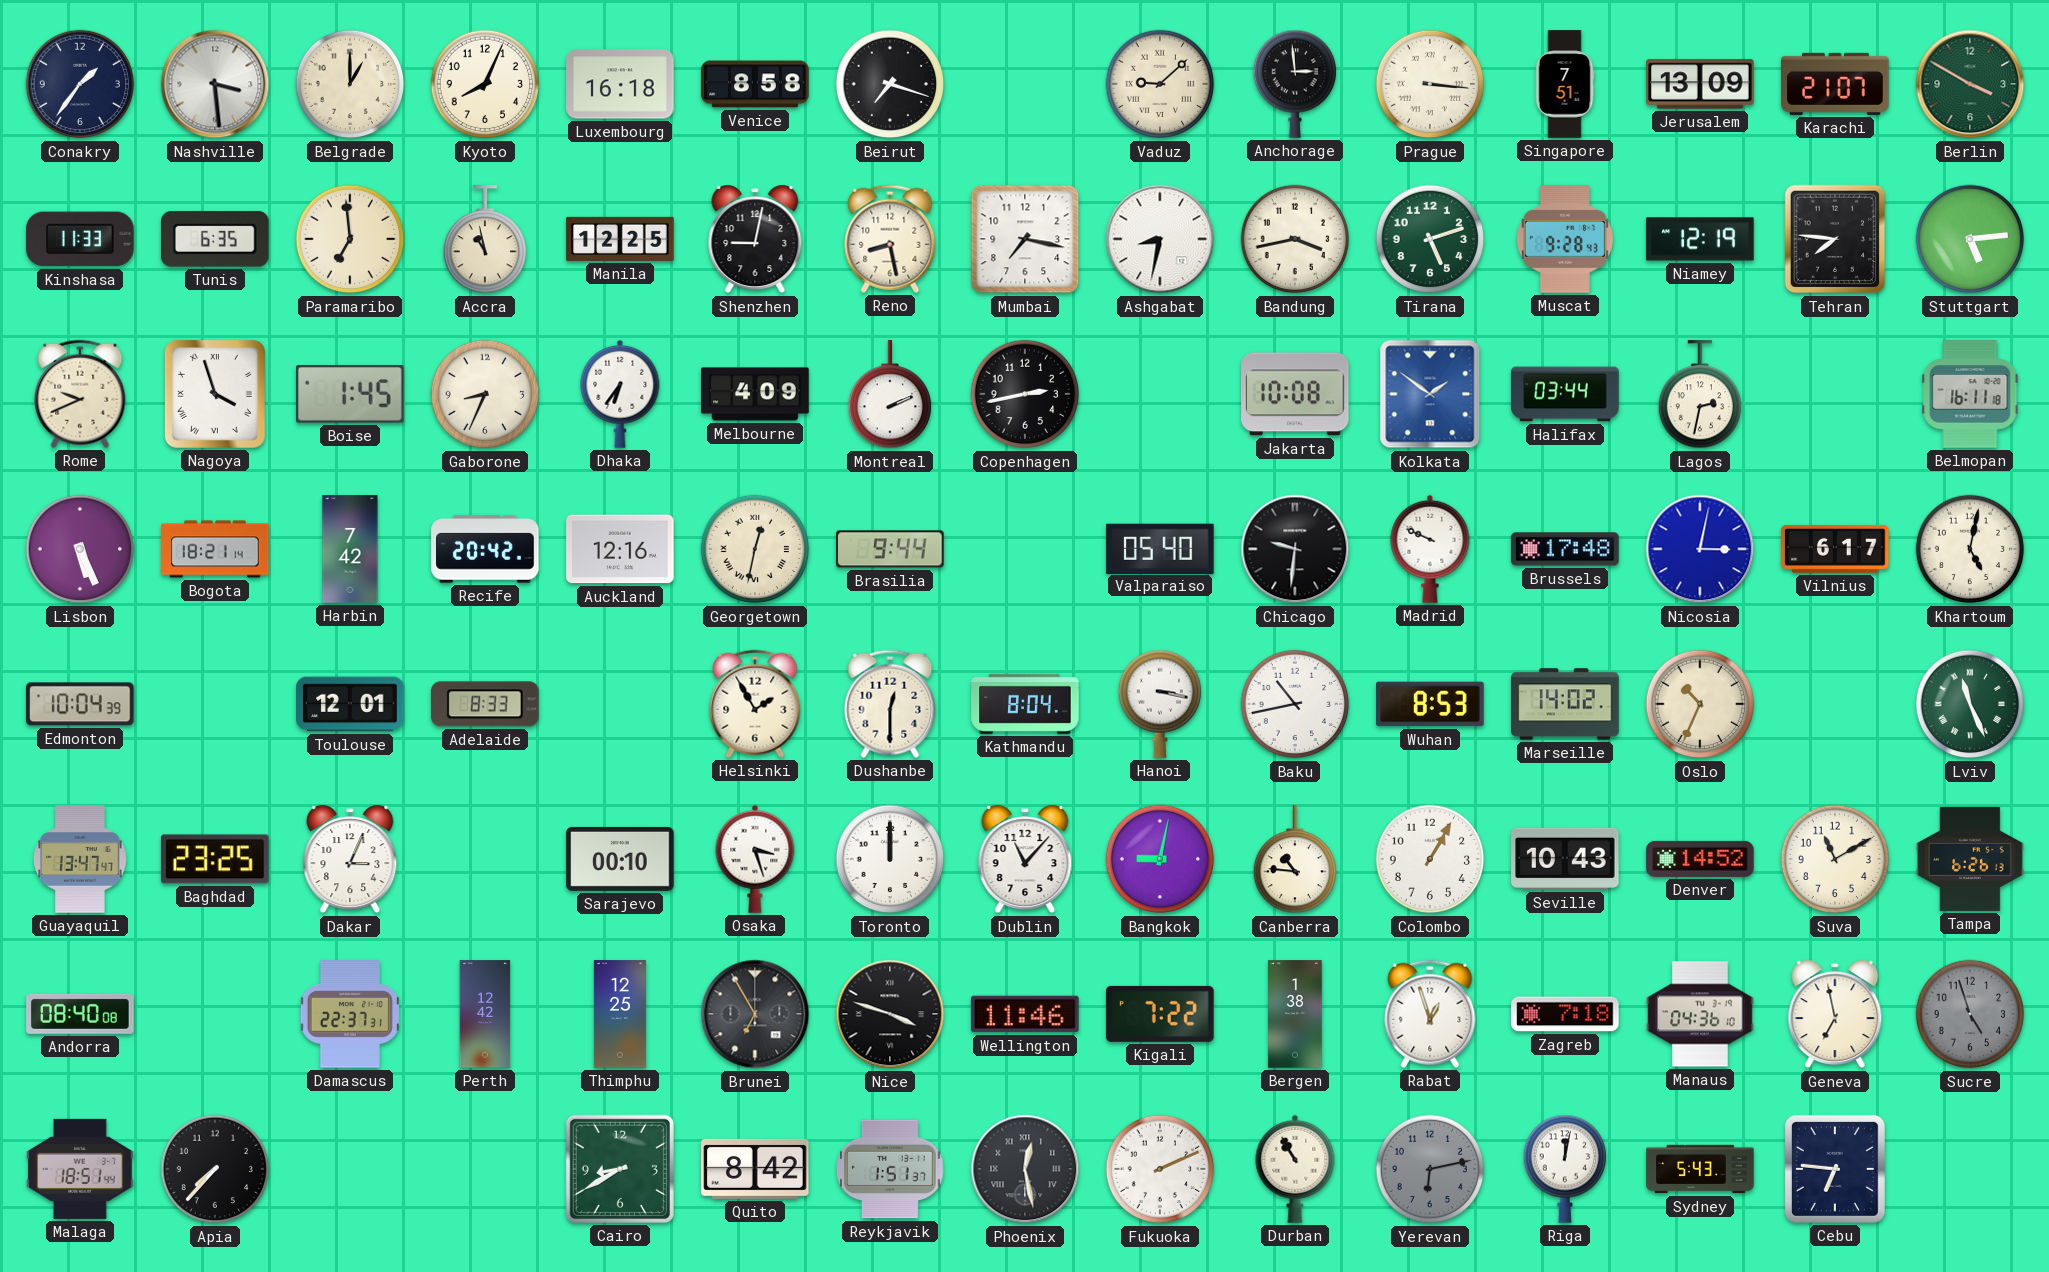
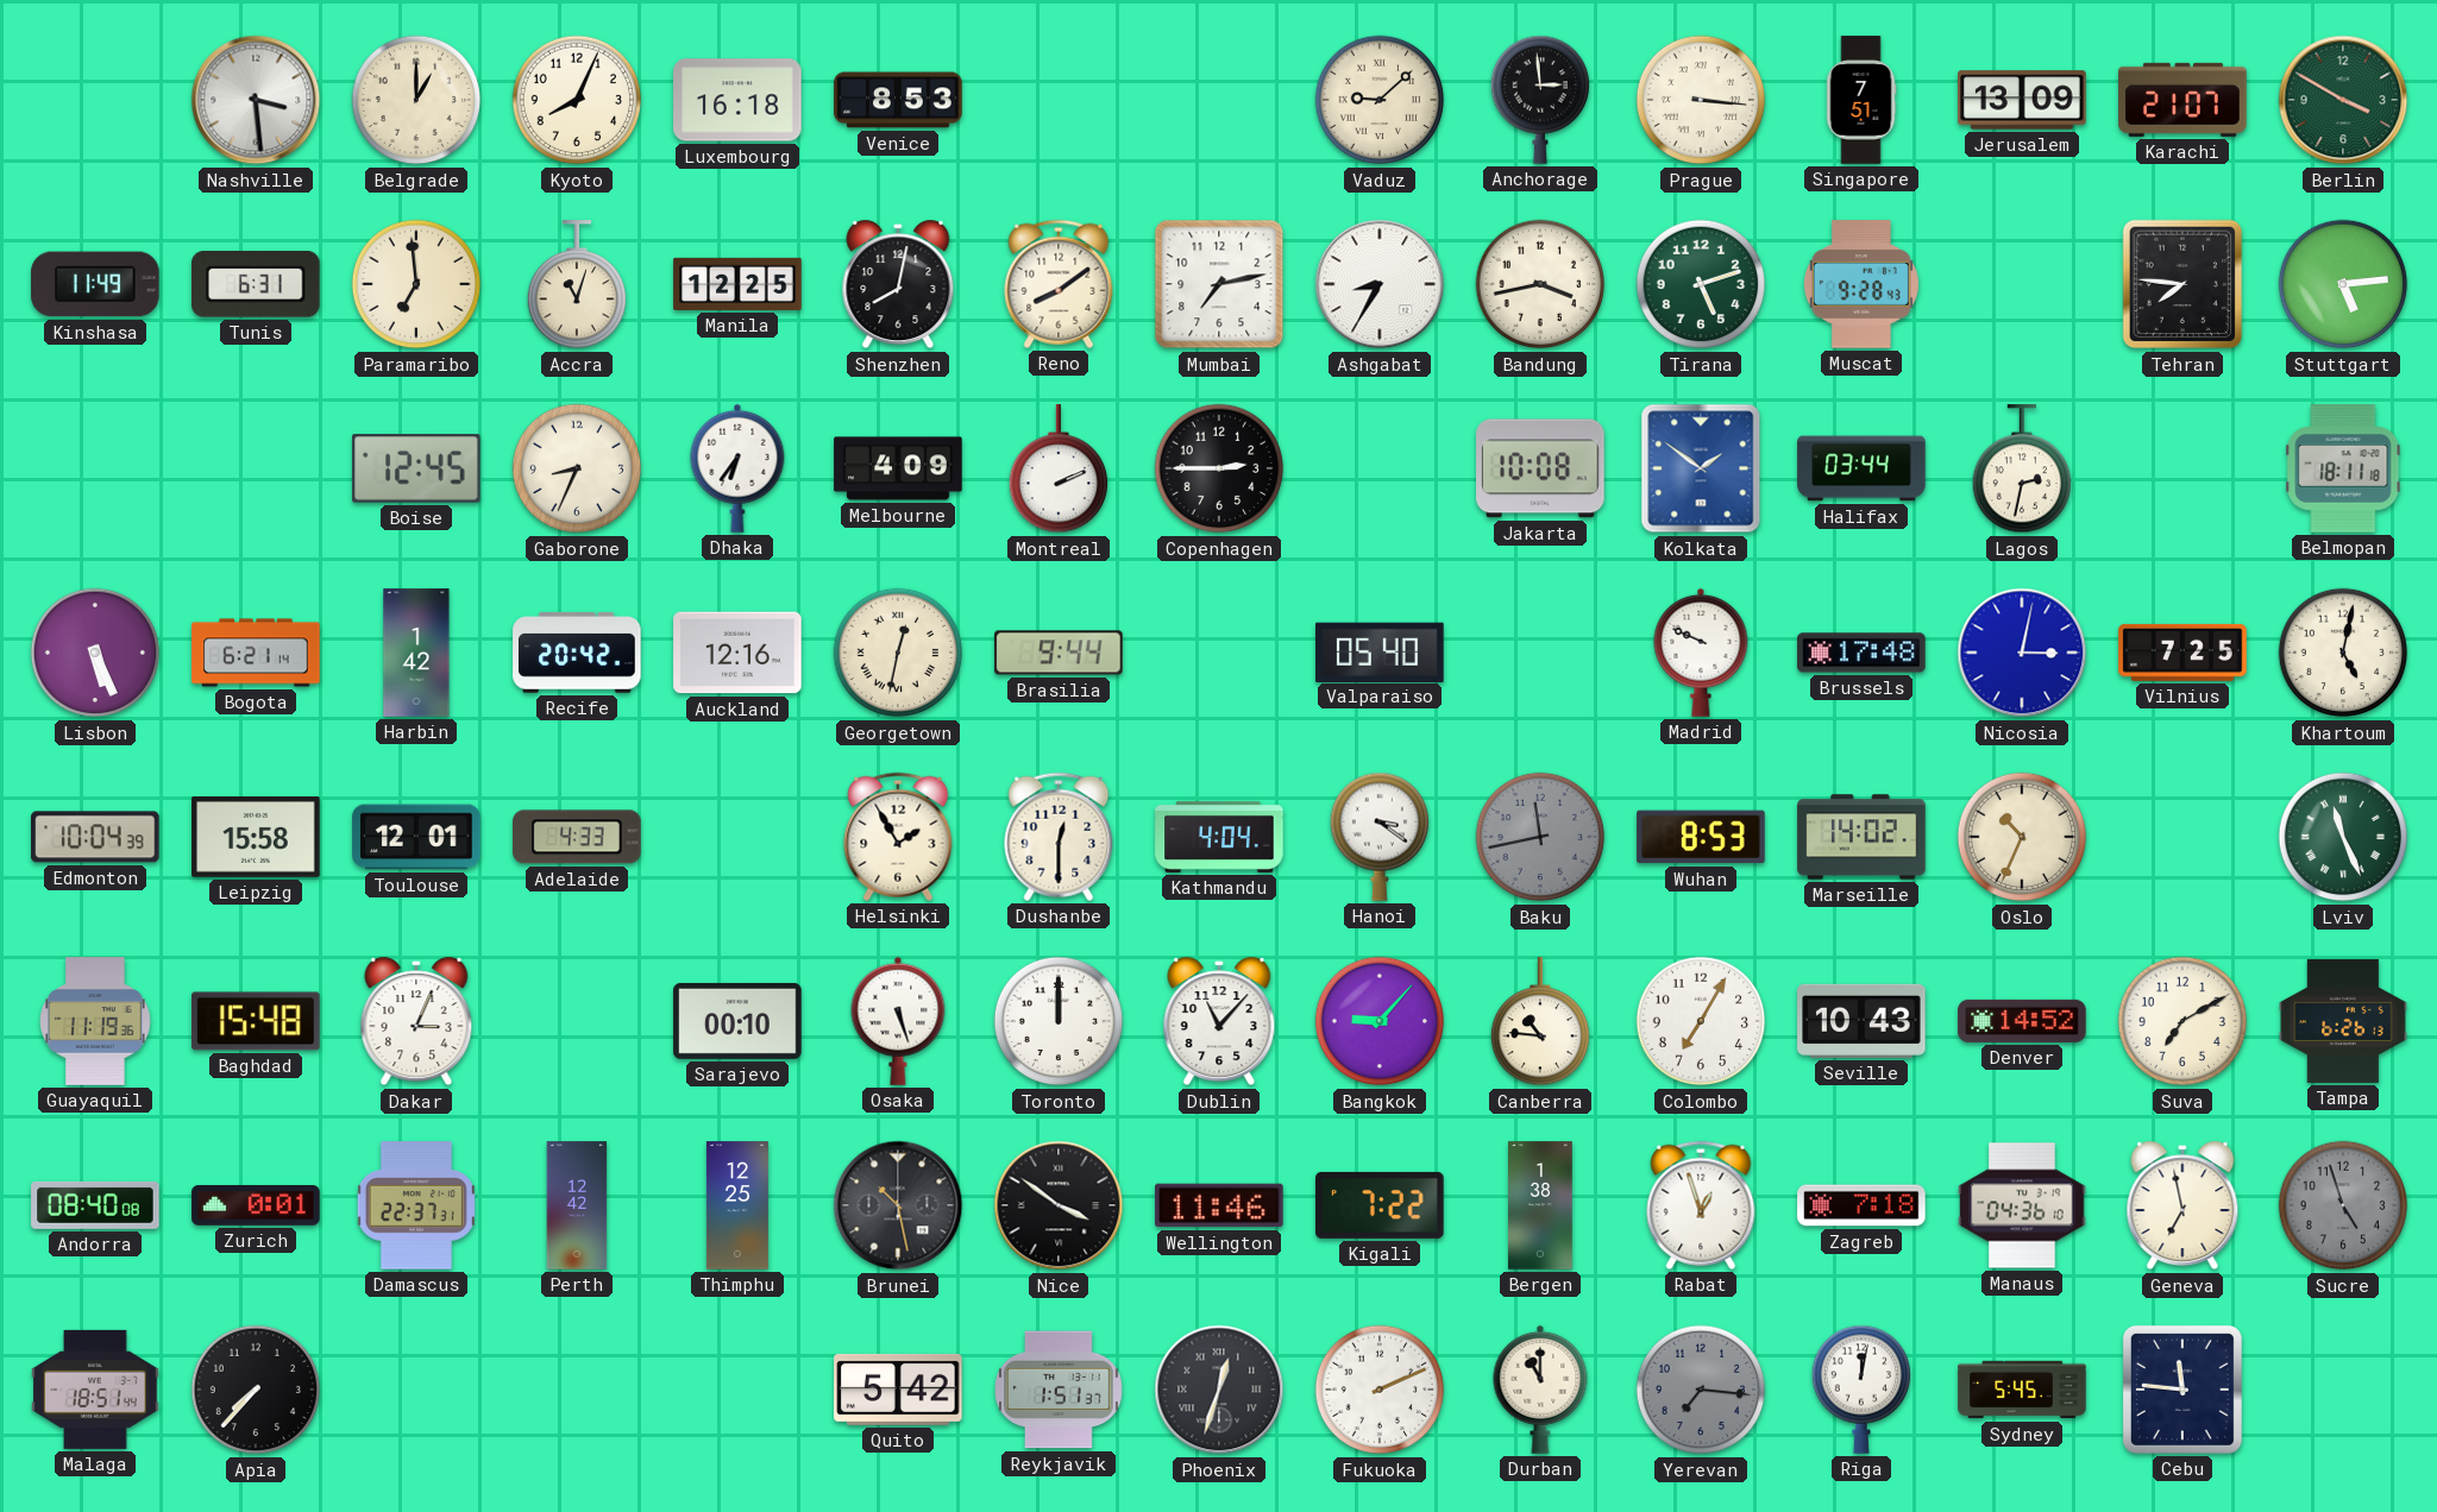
Conakry: 1:36 -> none
Venice: 8:58 -> 8:53
Beirut: 7:18 -> none
Kinshasa: 11:33 -> 11:49
Tunis: 6:35 -> 6:31
Accra: 10:58 -> 11:03
Shenzhen: 9:02 -> 8:02
Reno: 8:28 -> 8:09
Mumbai: 7:17 -> 7:13
Ashgabat: 8:32 -> 8:35
Niamey: 12:19 -> none
Rome: 9:41 -> none
Nagoya: 3:57 -> none
Boise: 1:45 -> 12:45
Copenhagen: 2:43 -> 2:45
Belmopan: 16:11 -> 18:11
Bogota: 18:21 -> 6:21
Harbin: 7:42 -> 1:42
Chicago: 9:31 -> none
Vilnius: 6:17 -> 7:25
Leipzig: none -> 15:58
Adelaide: 8:33 -> 4:33
Kathmandu: 8:04 -> 4:04
Hanoi: 3:17 -> 3:21
Baku: 10:43 -> 11:43
Baku dial: white -> grey
Guayaquil: 13:47 -> 11:19
Baghdad: 23:25 -> 15:48
Osaka: 3:27 -> 5:27
Bangkok: 9:02 -> 9:07
Colombo: 1:05 -> 7:05
Suva: 11:10 -> 7:10
Zurich: none -> 0:01
Brunei: 6:55 -> 10:28
Nice: 3:48 -> 3:51
Cairo: 8:40 -> none
Quito: 8:42 -> 5:42
Phoenix: 12:28 -> 12:33
Durban: 10:55 -> 11:00
Yerevan: 6:13 -> 7:16
Sydney: 5:43 -> 5:45
Cebu: 6:46 -> 11:46
